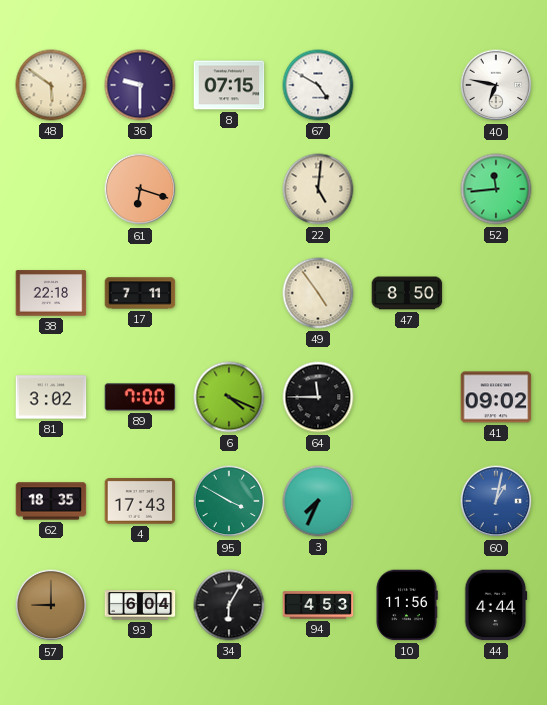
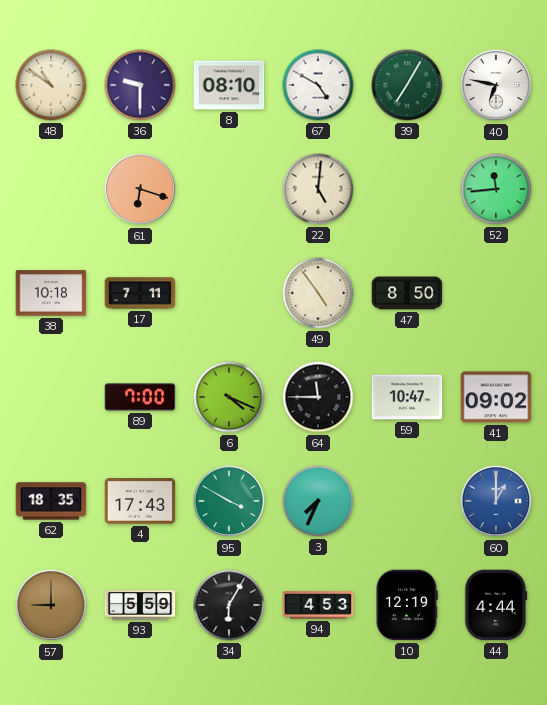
48: 5:51 -> 10:51
8: 07:15 -> 08:10
39: none -> 7:05
38: 22:18 -> 10:18
81: 3:02 -> none
59: none -> 10:47
60: 1:02 -> 1:00
93: 6:04 -> 5:59
10: 11:56 -> 12:19
